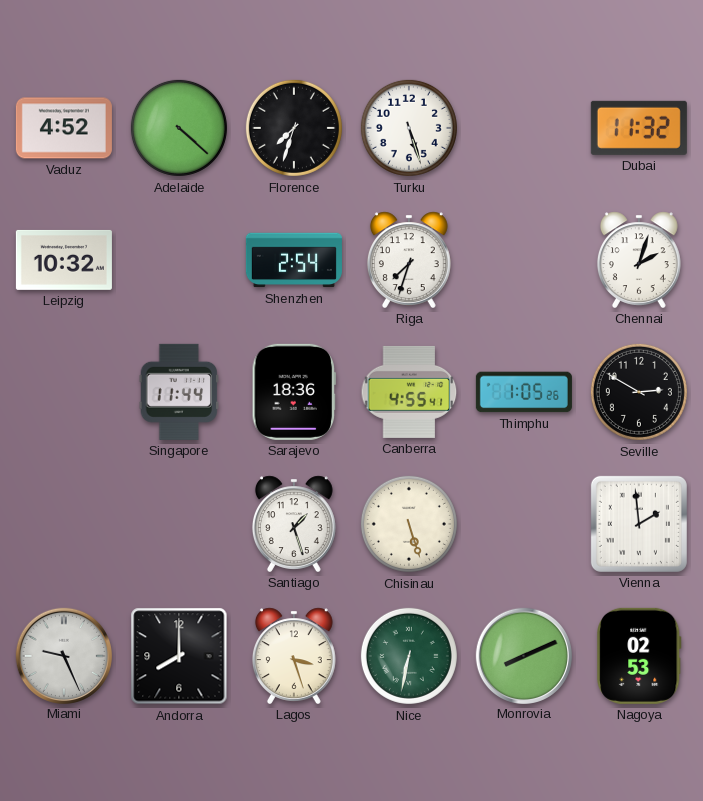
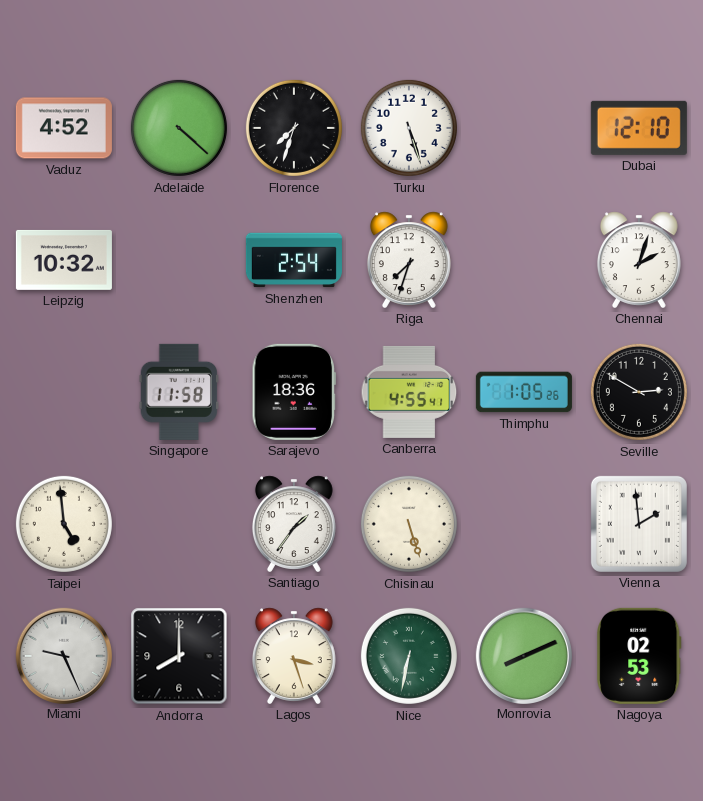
Dubai: 11:32 -> 12:10
Singapore: 11:44 -> 11:58
Taipei: none -> 4:59
Santiago: 1:27 -> 1:36
